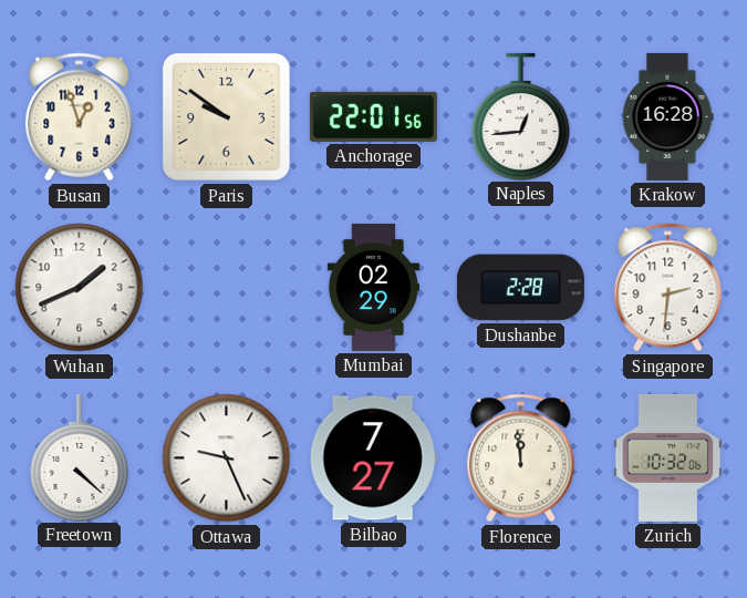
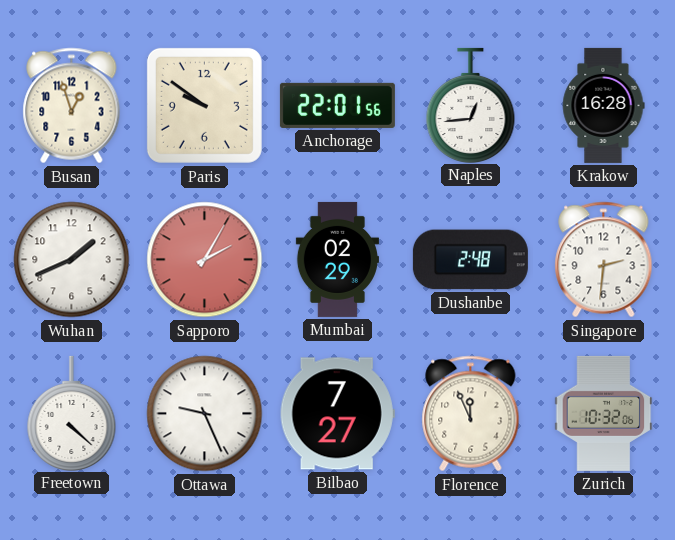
Sapporo: none -> 2:05
Dushanbe: 2:28 -> 2:48
Florence: 11:59 -> 11:56
